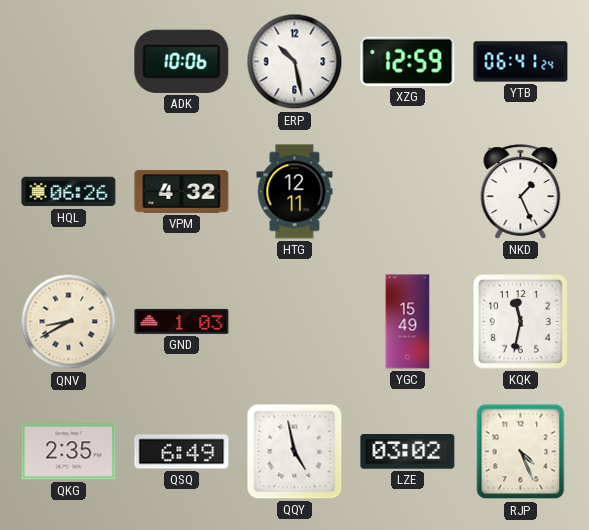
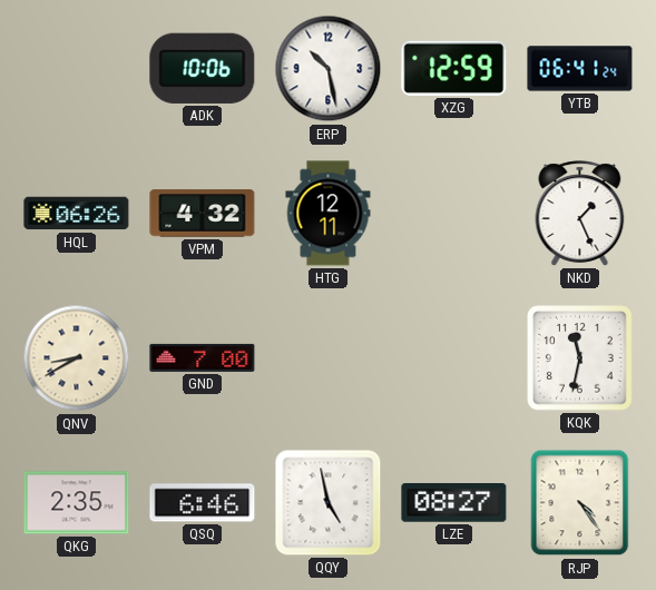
GND: 1:03 -> 7:00
YGC: 15:49 -> none
QSQ: 6:49 -> 6:46
LZE: 03:02 -> 08:27
RJP: 4:26 -> 4:24
